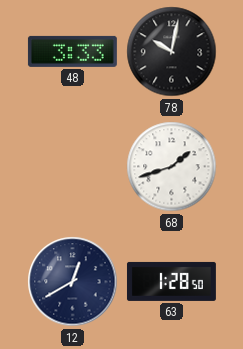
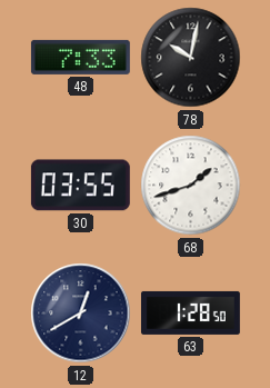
48: 3:33 -> 7:33
30: none -> 03:55
